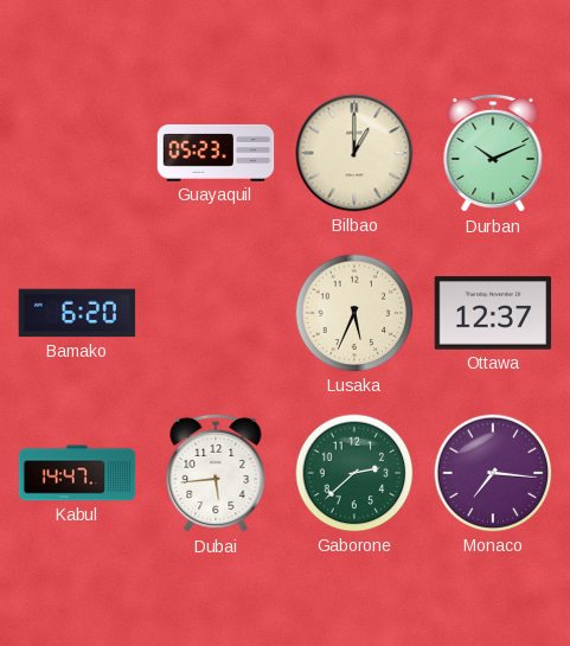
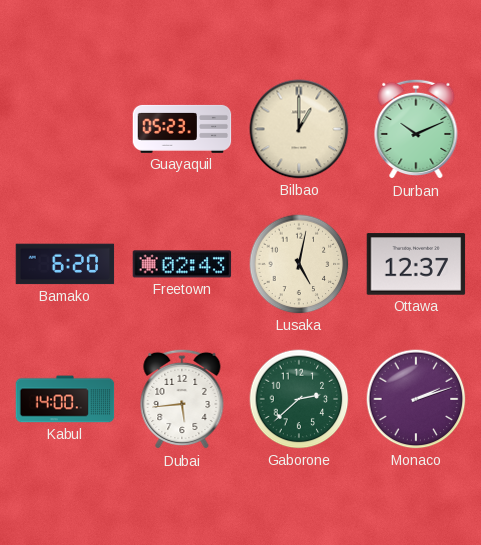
Freetown: none -> 02:43
Lusaka: 5:34 -> 5:02
Kabul: 14:47 -> 14:00
Monaco: 7:16 -> 2:12
